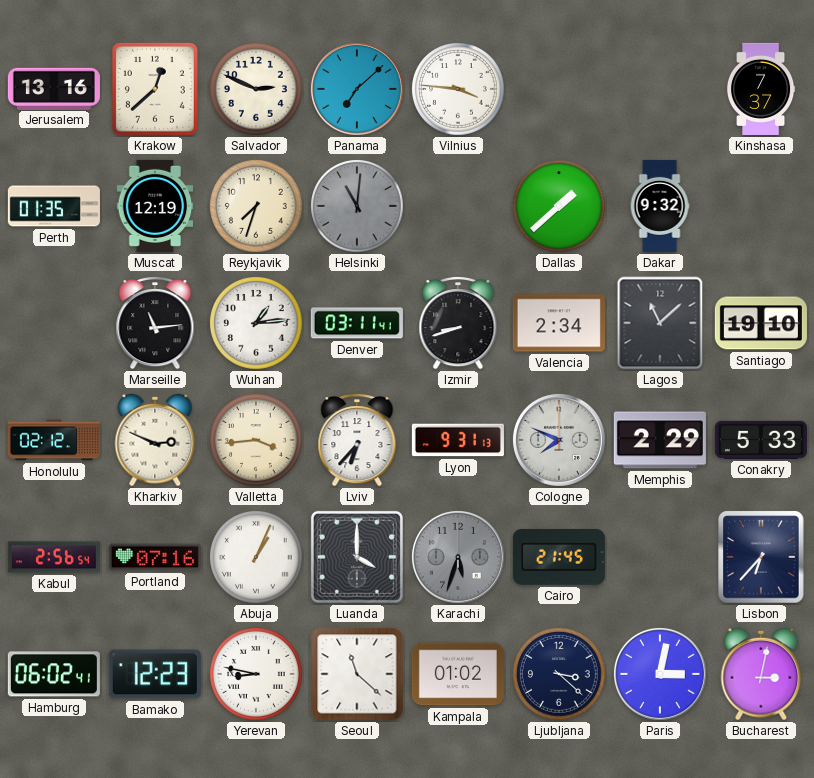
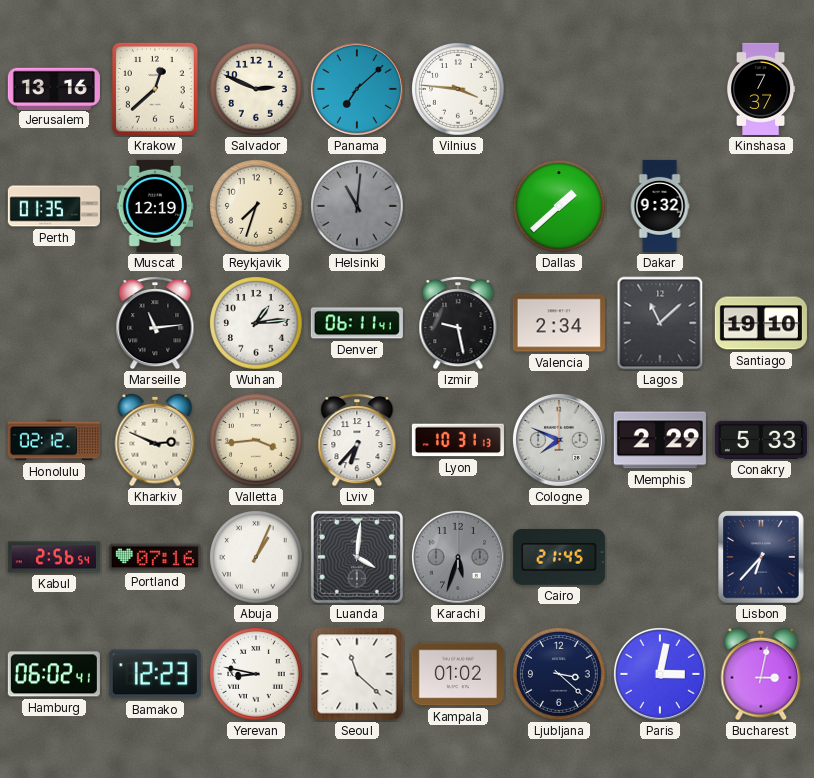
Denver: 03:11 -> 06:11
Izmir: 8:42 -> 9:28
Lyon: 9:31 -> 10:31
Luanda: 4:00 -> 4:01
